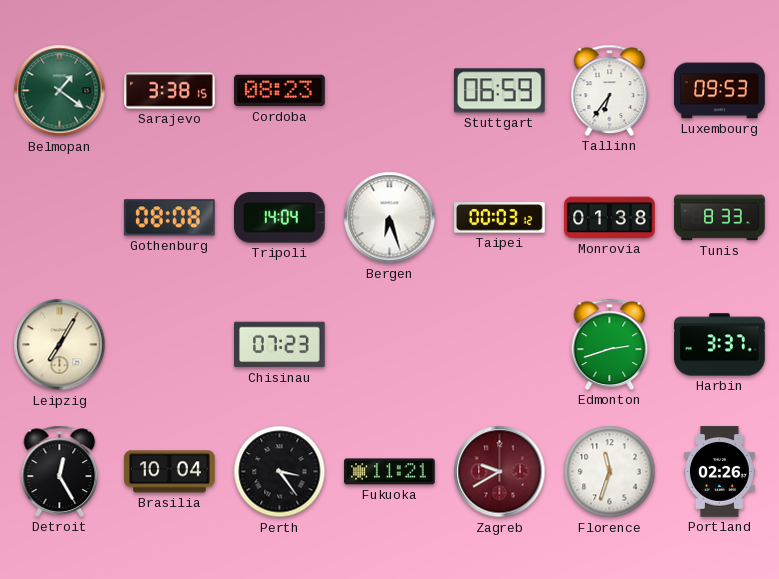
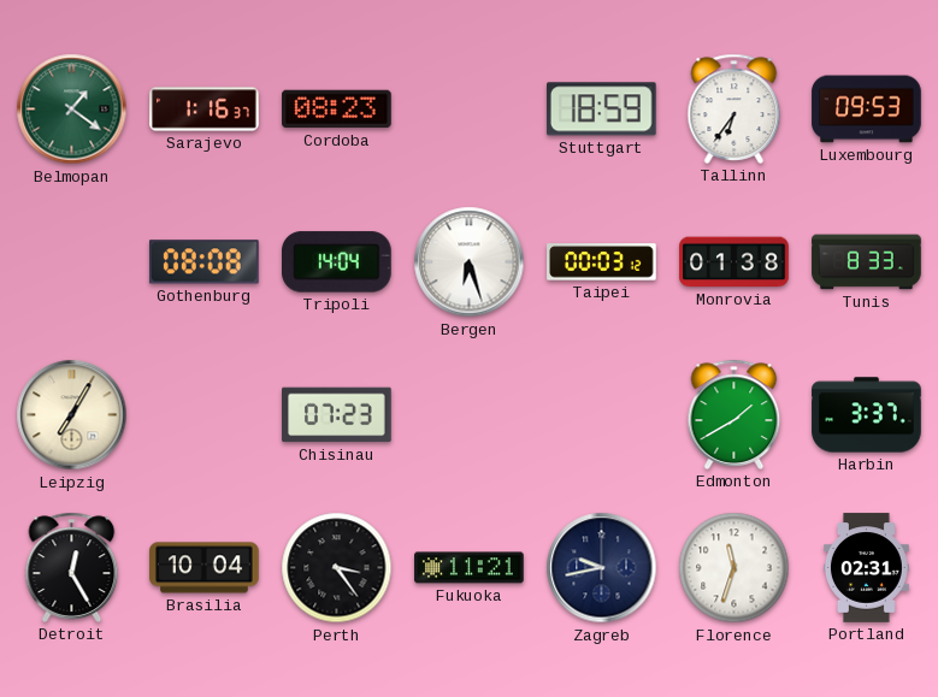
Sarajevo: 3:38 -> 1:16
Stuttgart: 06:59 -> 18:59
Edmonton: 2:42 -> 1:40
Zagreb: 9:40 -> 9:43
Zagreb dial: burgundy -> navy
Portland: 02:26 -> 02:31
